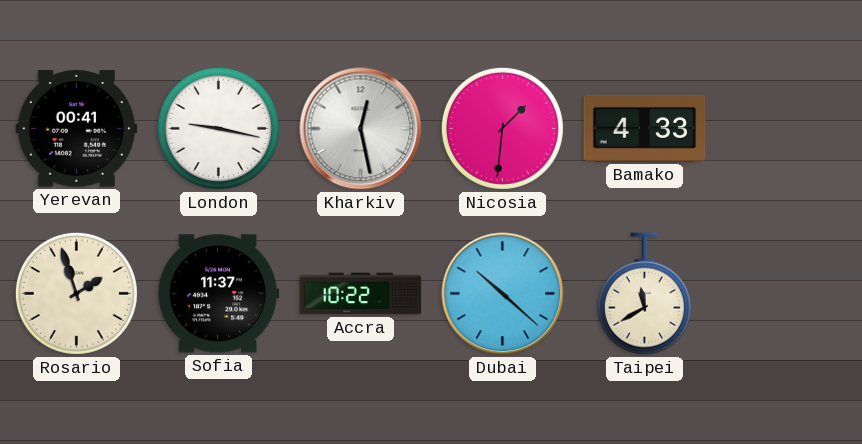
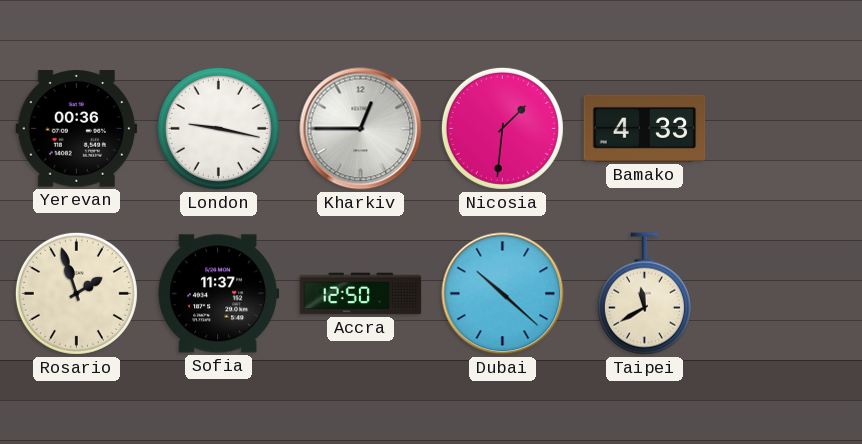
Yerevan: 00:41 -> 00:36
Kharkiv: 12:28 -> 12:45
Accra: 10:22 -> 12:50
